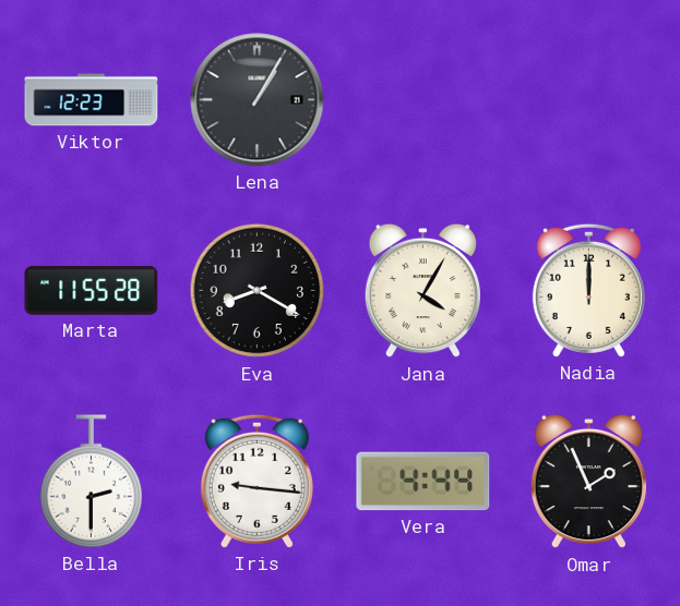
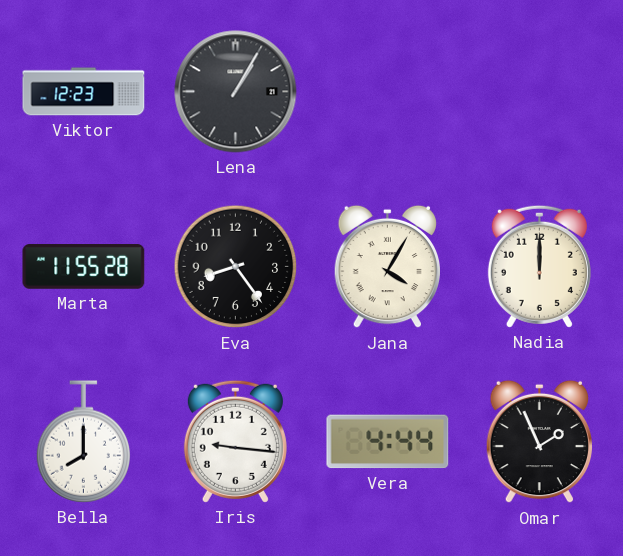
Eva: 8:20 -> 8:24
Bella: 2:30 -> 8:00
